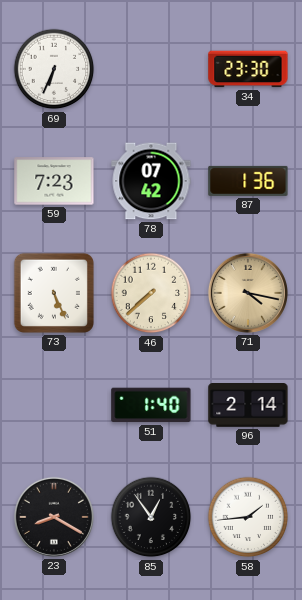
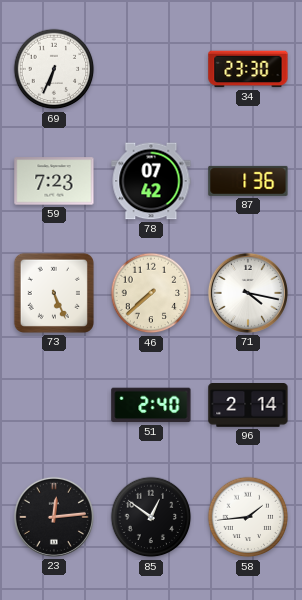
71 dial: champagne -> white
51: 1:40 -> 2:40
23: 8:20 -> 12:14
85: 12:54 -> 12:51
